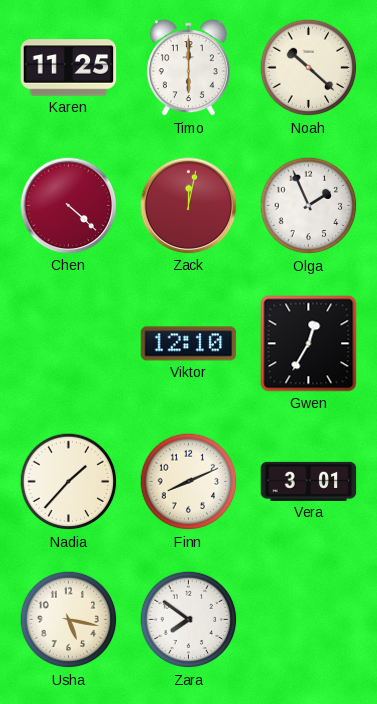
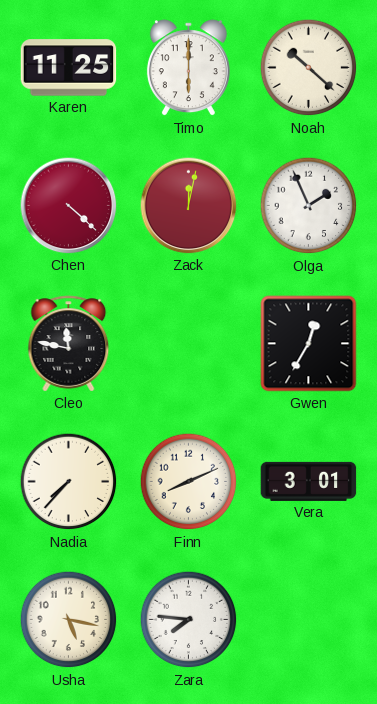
Cleo: none -> 11:47
Viktor: 12:10 -> none
Nadia: 1:37 -> 7:37
Zara: 7:51 -> 7:46
